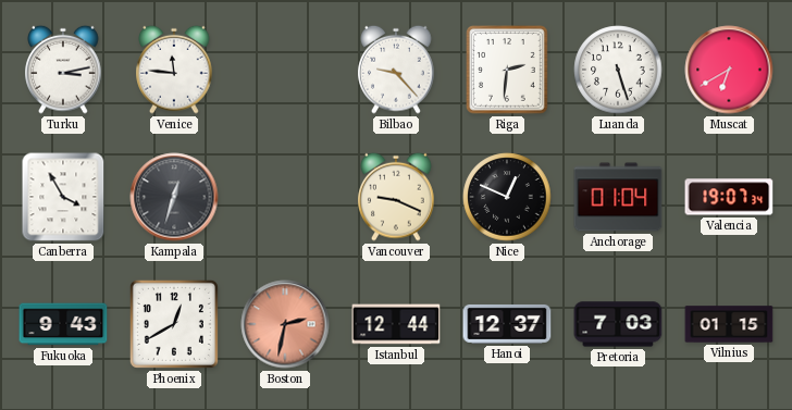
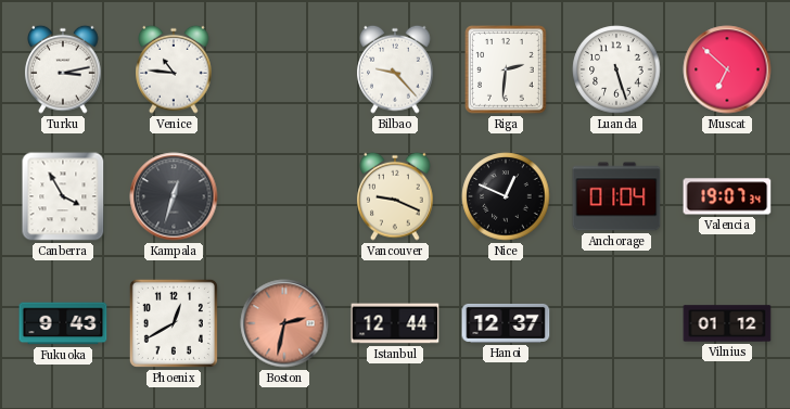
Venice: 11:46 -> 10:46
Muscat: 6:40 -> 6:52
Pretoria: 7:03 -> none
Vilnius: 01:15 -> 01:12
